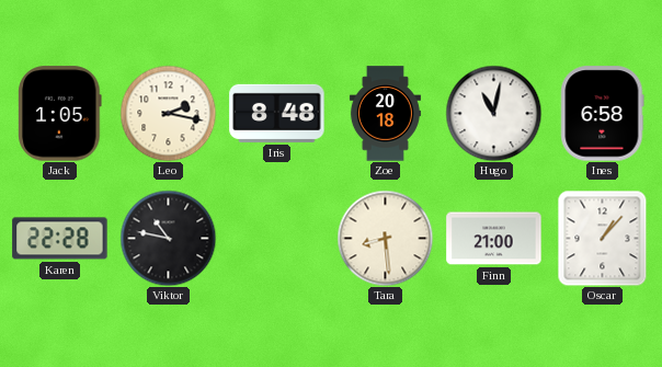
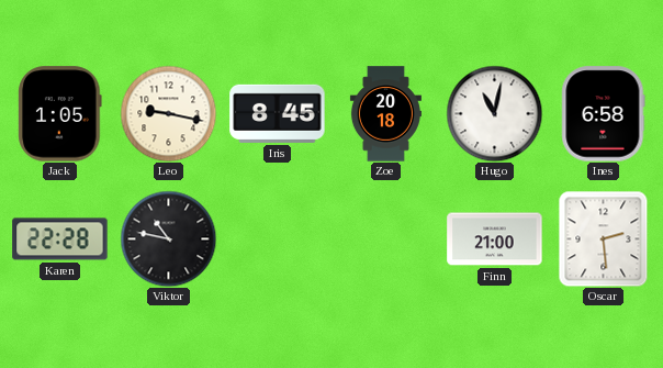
Leo: 2:17 -> 9:17
Iris: 8:48 -> 8:45
Tara: 8:29 -> none
Oscar: 1:07 -> 2:29
